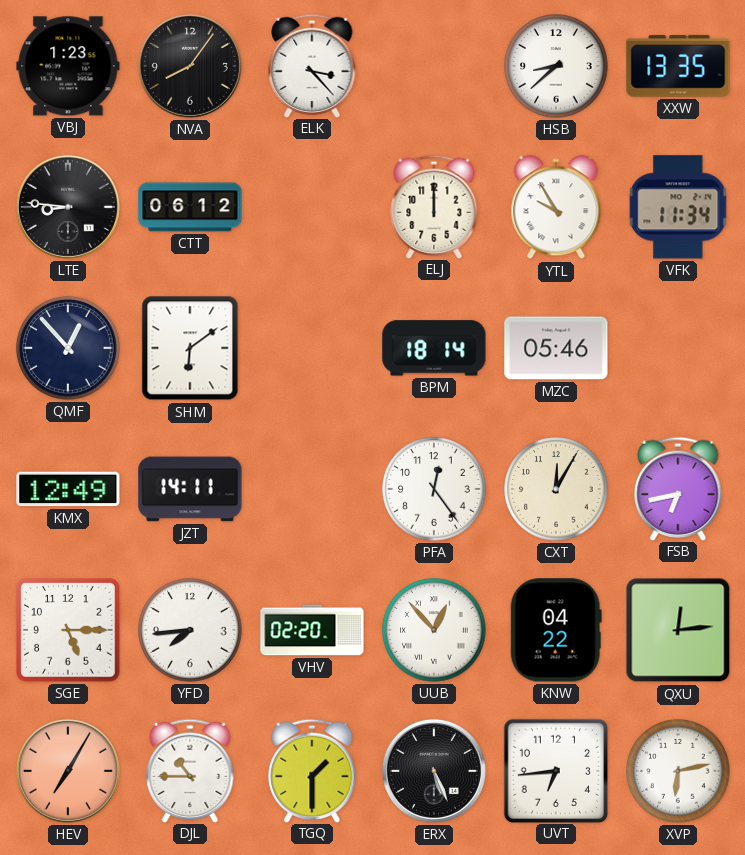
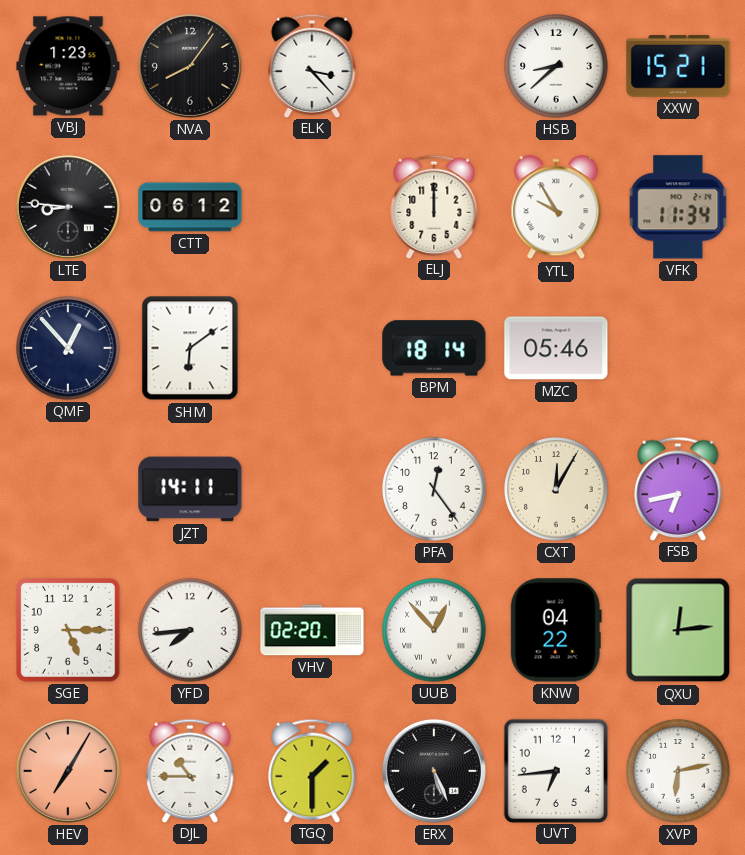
XXW: 13:35 -> 15:21
KMX: 12:49 -> none
